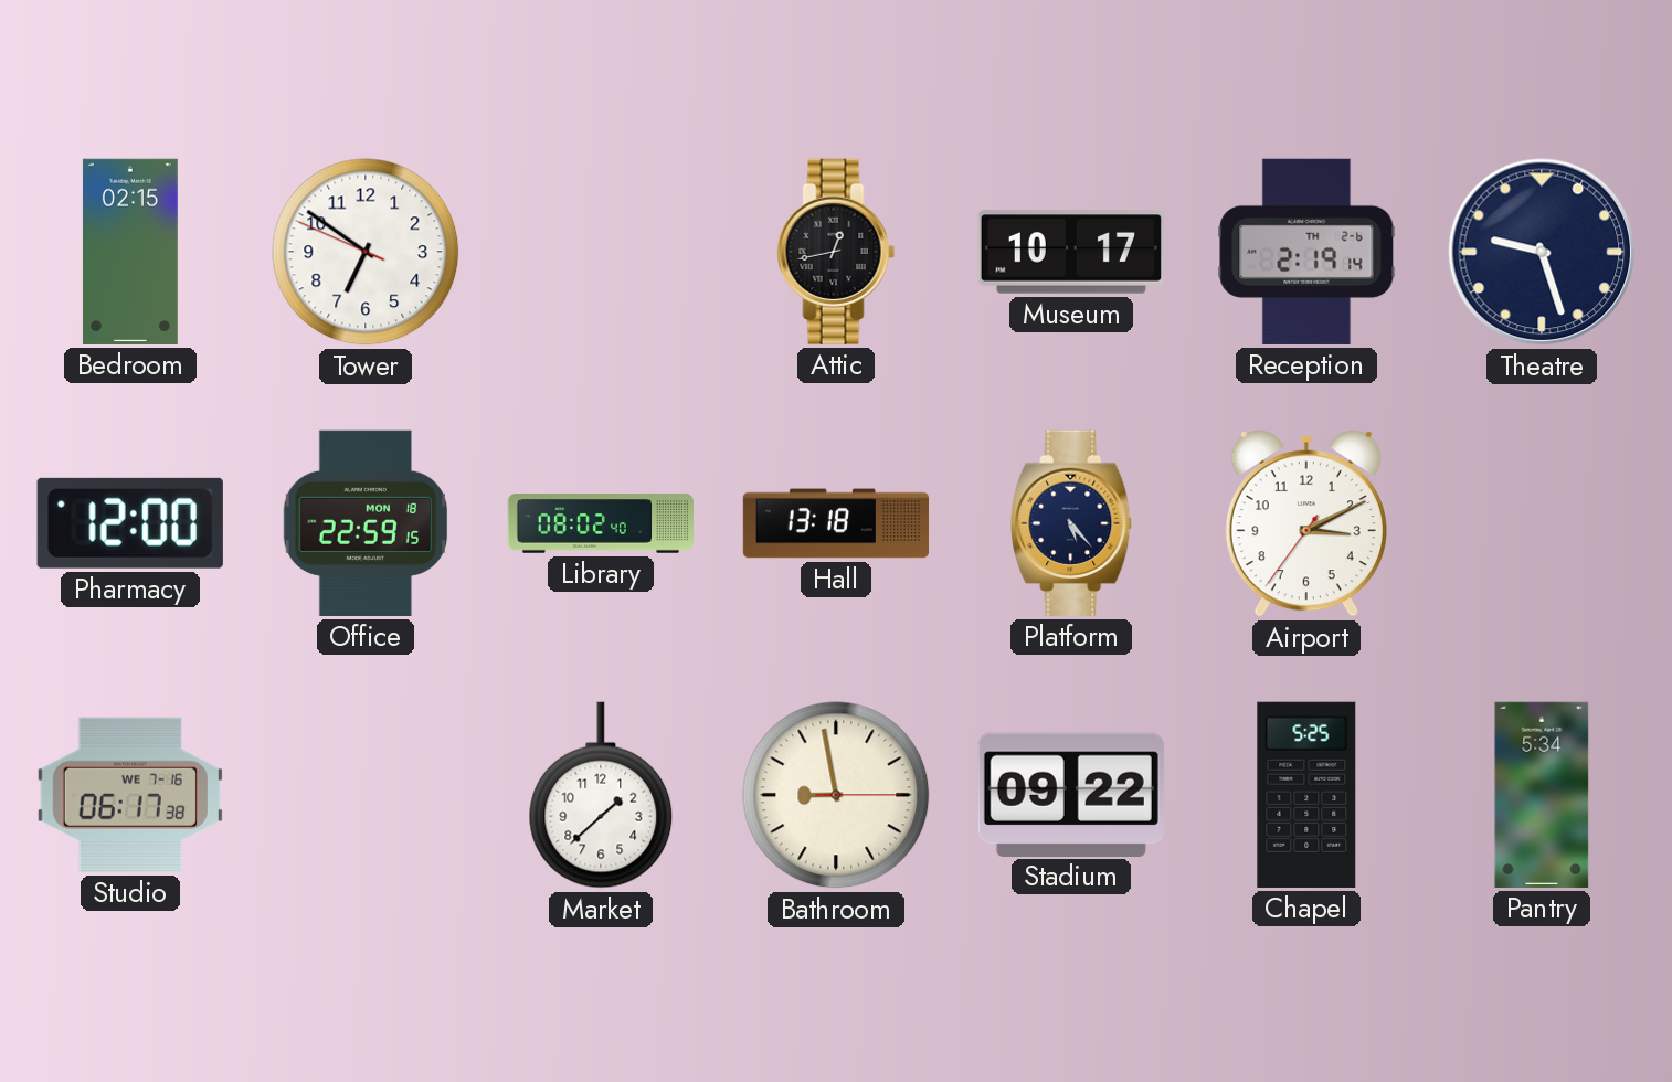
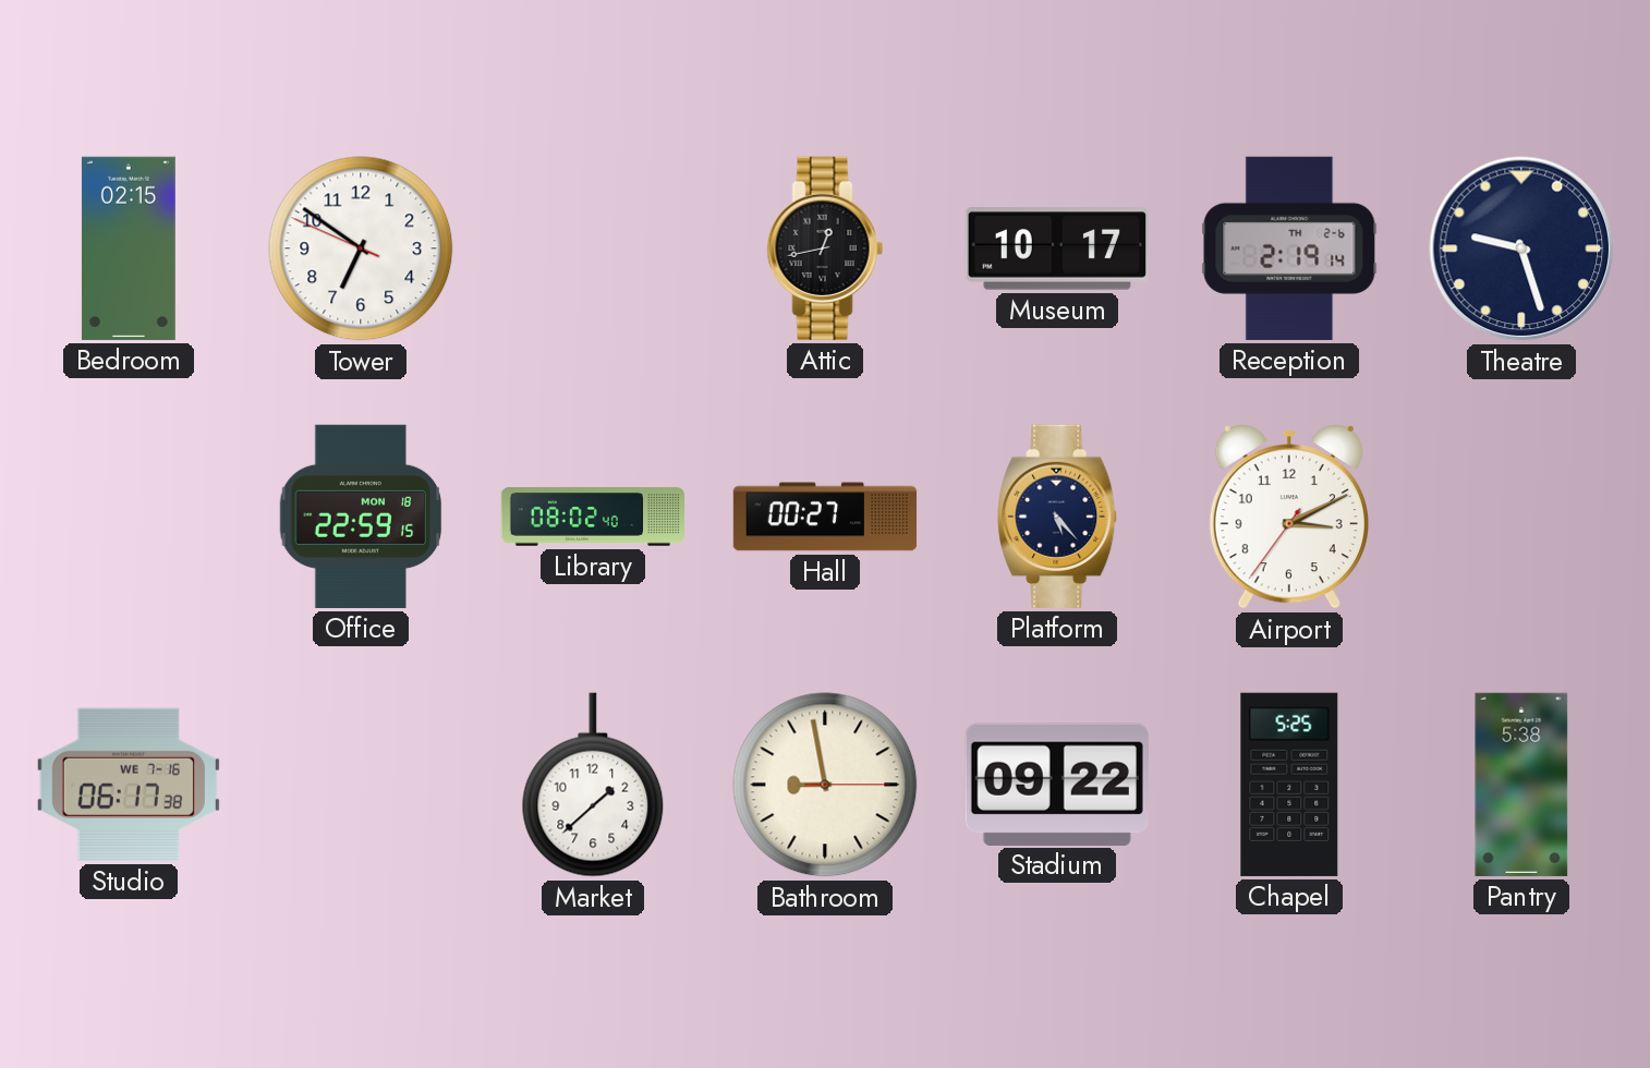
Pharmacy: 12:00 -> none
Hall: 13:18 -> 00:27
Pantry: 5:34 -> 5:38
